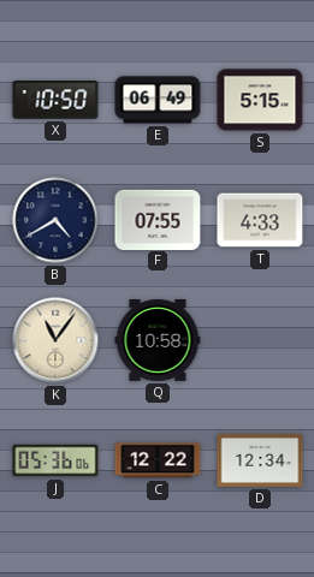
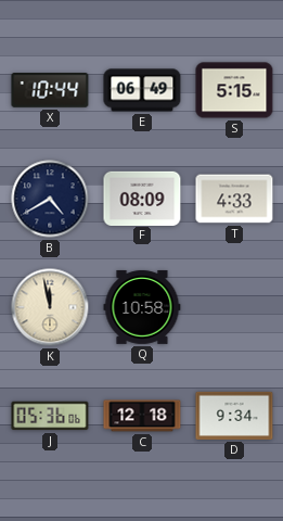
X: 10:50 -> 10:44
F: 07:55 -> 08:09
K: 11:06 -> 11:58
C: 12:22 -> 12:18
D: 12:34 -> 9:34
